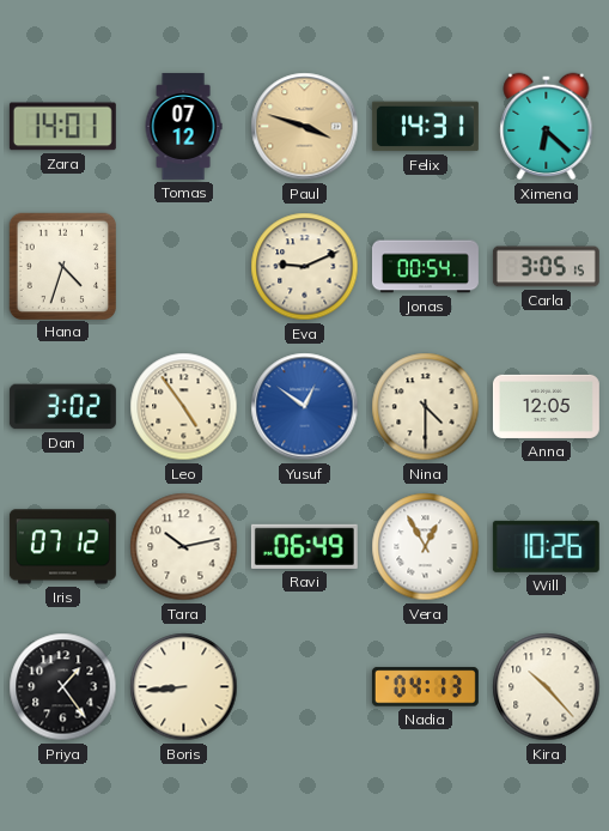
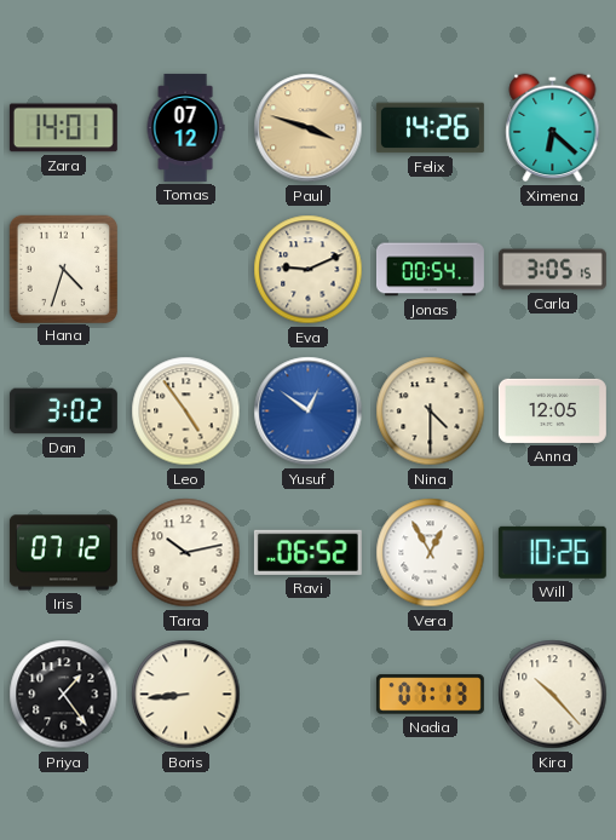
Felix: 14:31 -> 14:26
Ravi: 06:49 -> 06:52
Nadia: 04:13 -> 07:13
